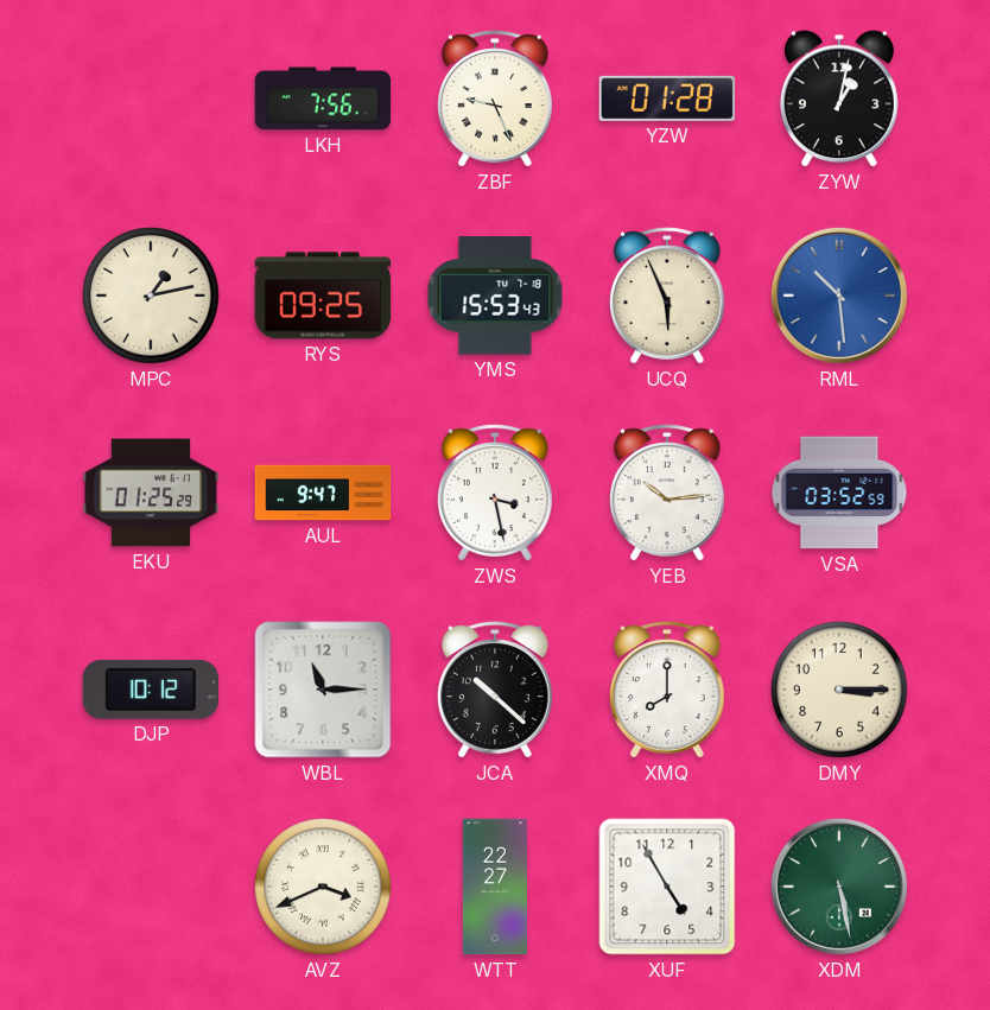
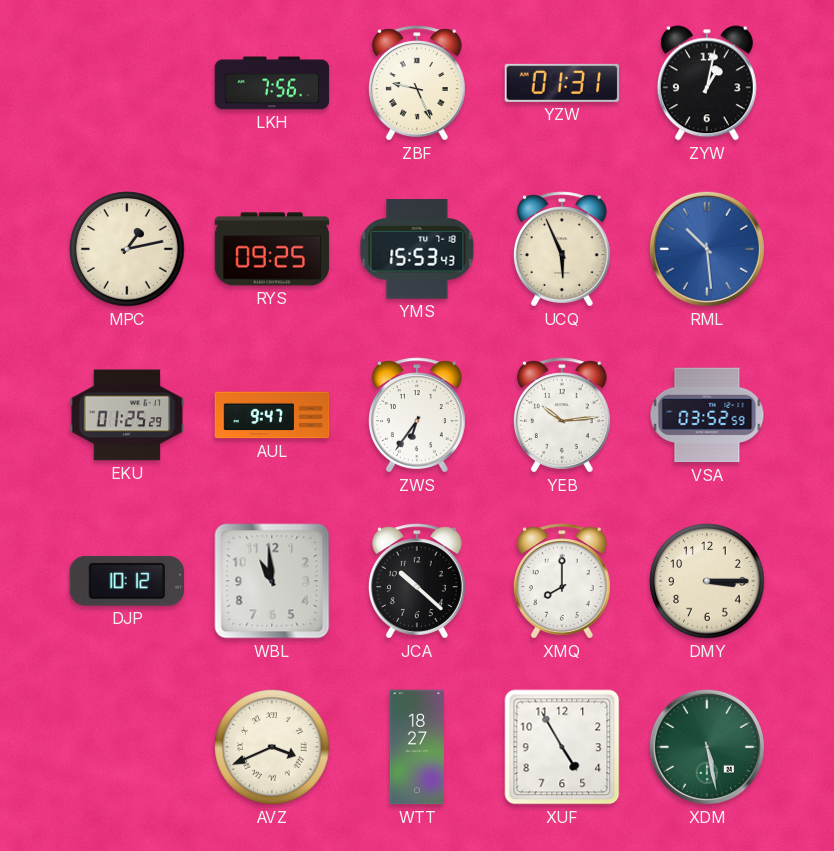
YZW: 01:28 -> 01:31
ZWS: 3:28 -> 6:36
WBL: 11:15 -> 10:59
WTT: 22:27 -> 18:27
